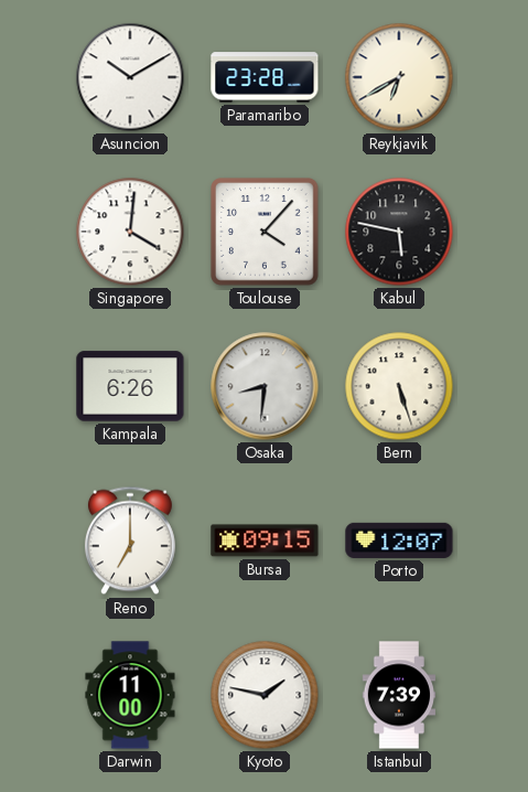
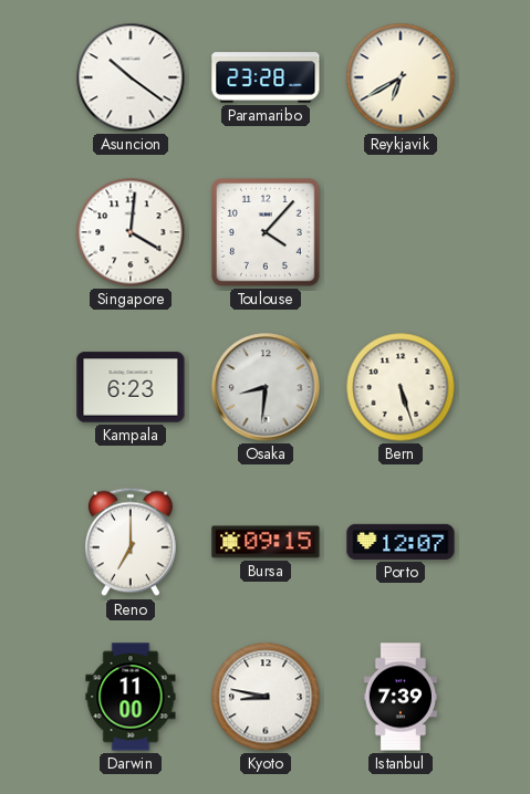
Asuncion: 10:10 -> 10:21
Kabul: 5:47 -> none
Kampala: 6:26 -> 6:23
Kyoto: 1:47 -> 8:47
